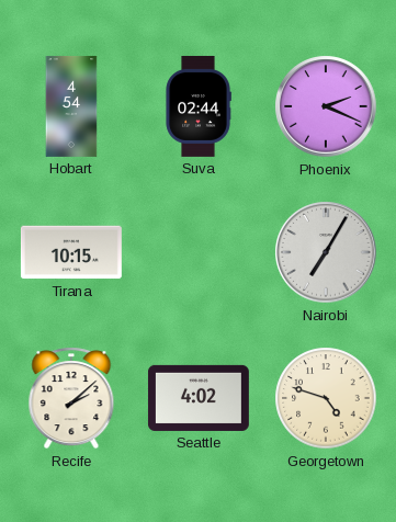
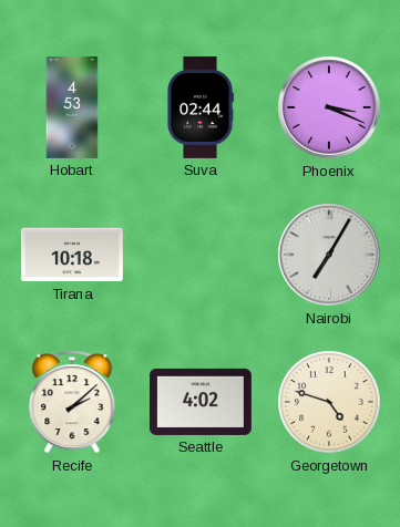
Hobart: 4:54 -> 4:53
Phoenix: 2:19 -> 3:19
Tirana: 10:15 -> 10:18
